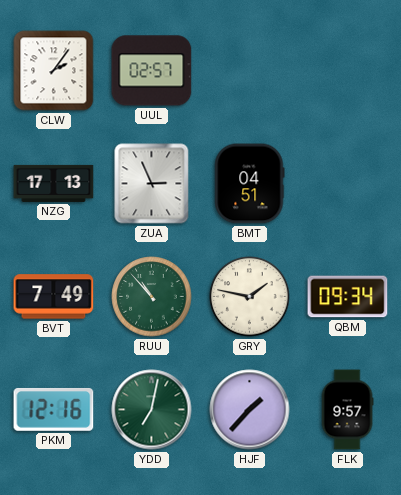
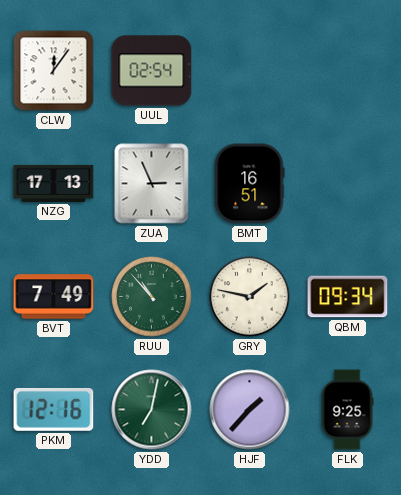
CLW: 2:06 -> 12:06
UUL: 02:57 -> 02:54
BMT: 04:51 -> 16:51
FLK: 9:57 -> 9:25
